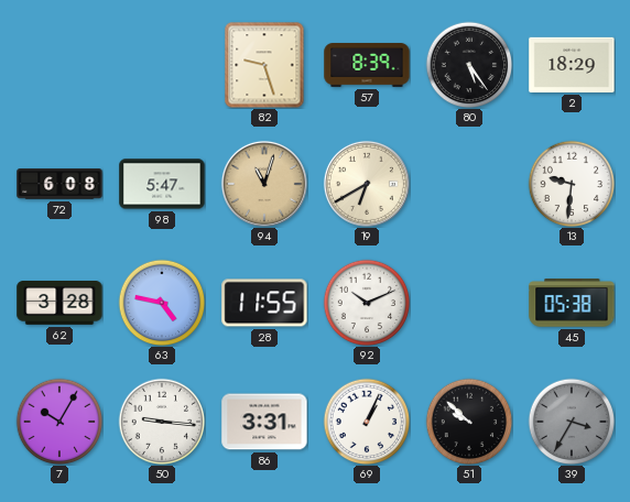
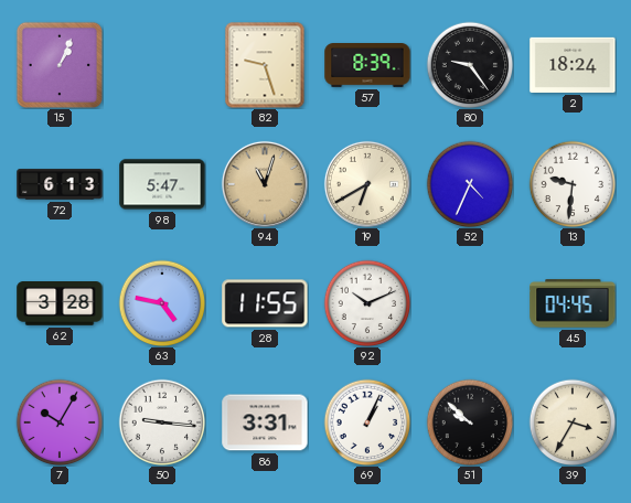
15: none -> 1:04
80: 5:24 -> 9:24
2: 18:29 -> 18:24
72: 6:08 -> 6:13
52: none -> 4:34
45: 05:38 -> 04:45
39 dial: grey -> cream
